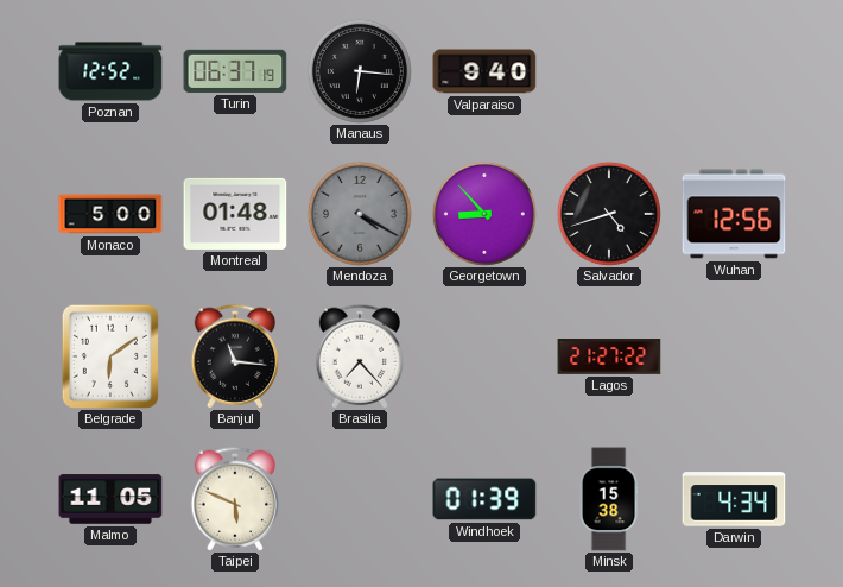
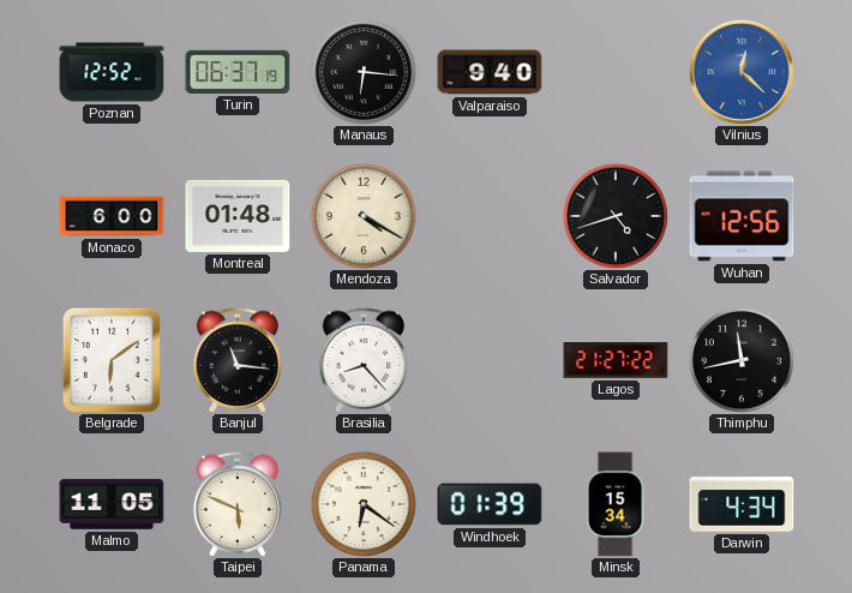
Vilnius: none -> 12:22
Monaco: 5:00 -> 6:00
Mendoza dial: grey -> cream
Georgetown: 8:53 -> none
Brasilia: 7:23 -> 8:23
Thimphu: none -> 11:43
Panama: none -> 6:21
Minsk: 15:38 -> 15:34
